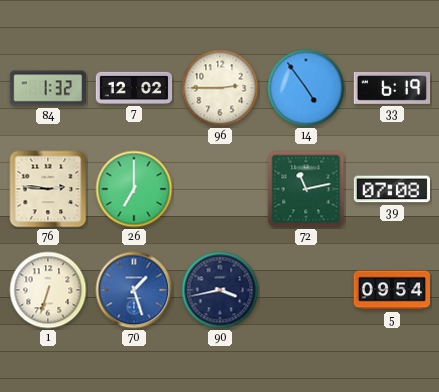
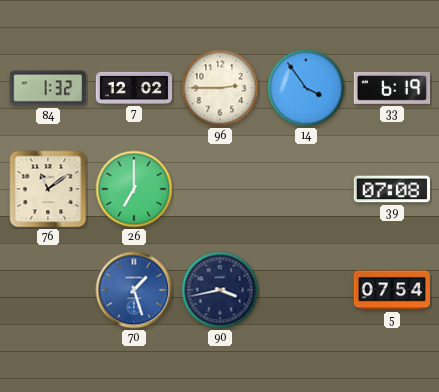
14: 4:54 -> 3:54
76: 2:46 -> 11:09
72: 11:13 -> none
1: 6:33 -> none
5: 09:54 -> 07:54
